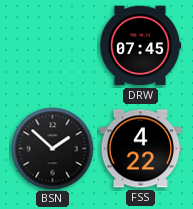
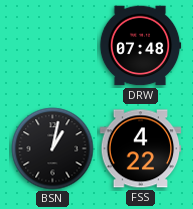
DRW: 07:45 -> 07:48
BSN: 1:52 -> 1:02
